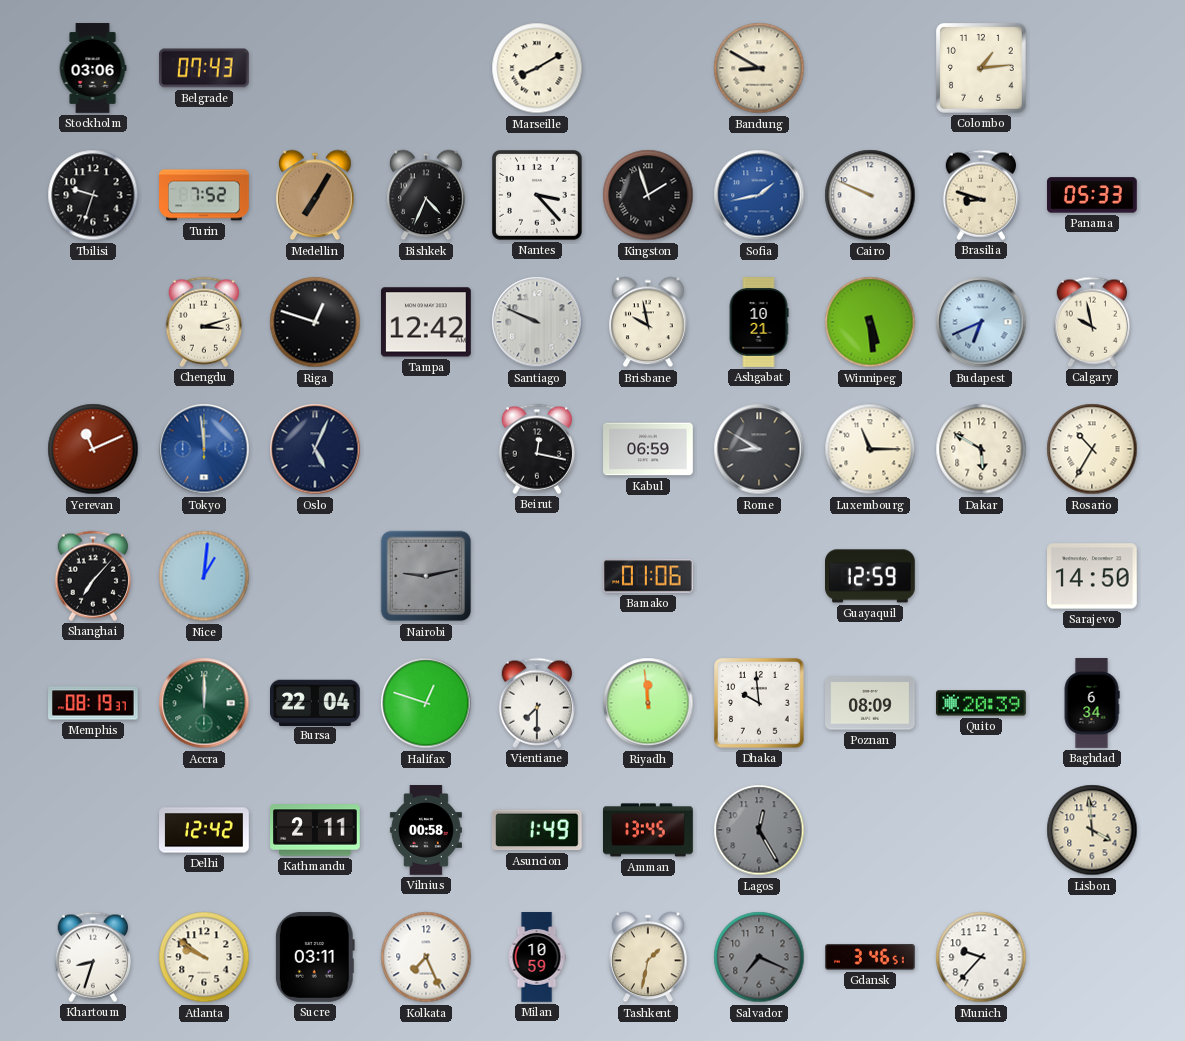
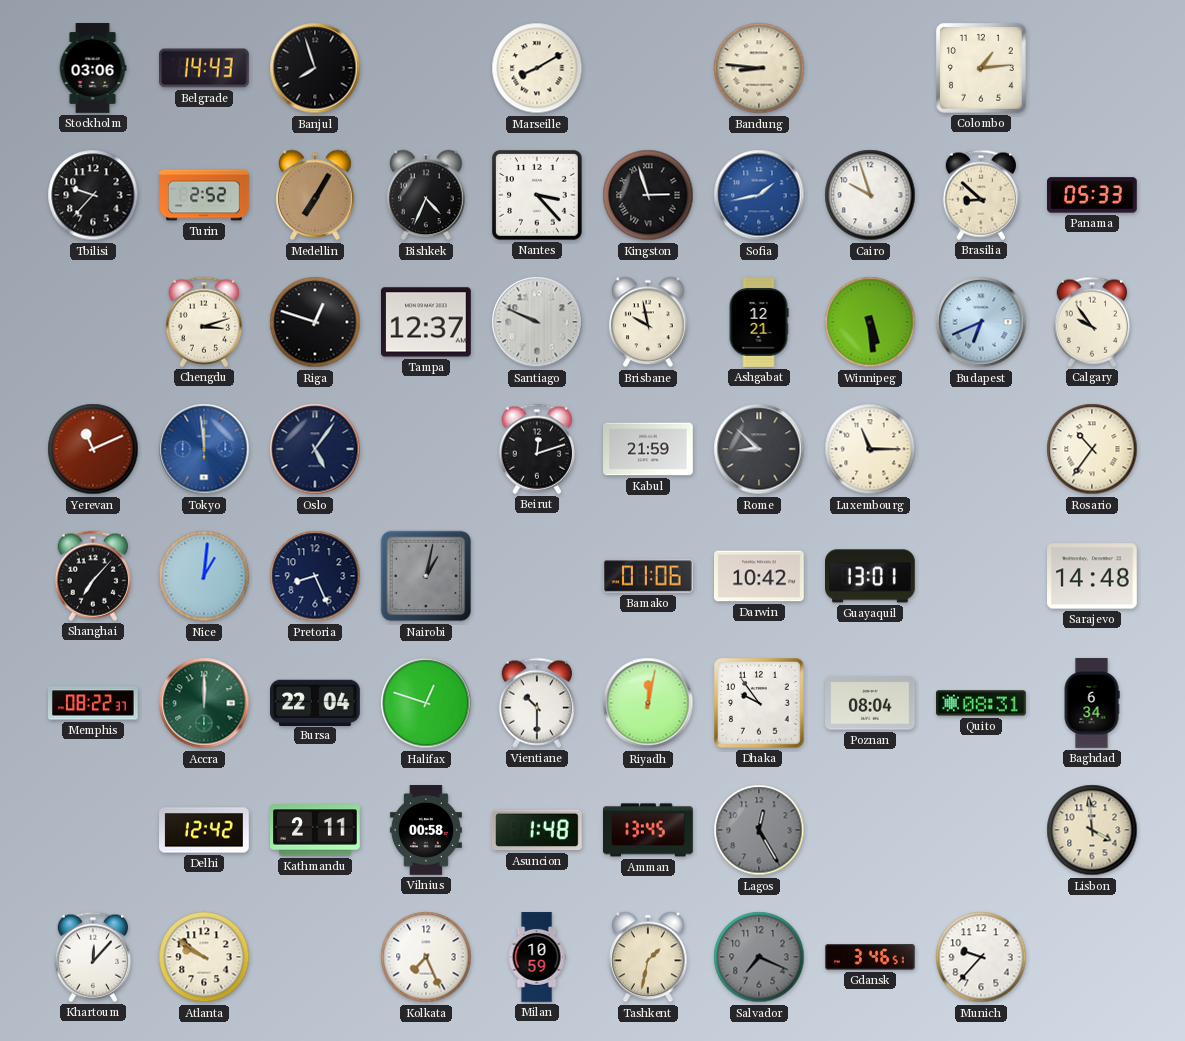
Belgrade: 07:43 -> 14:43
Banjul: none -> 7:57
Bandung: 8:50 -> 8:46
Tbilisi: 9:33 -> 9:37
Turin: 7:52 -> 2:52
Kingston: 1:57 -> 2:57
Cairo: 9:49 -> 9:57
Brasilia: 8:48 -> 8:52
Tampa: 12:42 -> 12:37
Ashgabat: 10:21 -> 12:21
Calgary: 9:58 -> 9:54
Oslo: 5:04 -> 5:06
Beirut: 12:17 -> 12:12
Kabul: 06:59 -> 21:59
Rome: 8:50 -> 8:52
Dakar: 5:50 -> none
Rosario: 10:35 -> 10:36
Pretoria: none -> 8:26
Nairobi: 9:13 -> 1:02
Darwin: none -> 10:42
Guayaquil: 12:59 -> 13:01
Sarajevo: 14:50 -> 14:48
Memphis: 08:19 -> 08:22
Vientiane: 7:30 -> 10:30
Riyadh: 11:59 -> 12:02
Dhaka: 9:59 -> 9:54
Poznan: 08:09 -> 08:04
Quito: 20:39 -> 08:31
Asuncion: 1:49 -> 1:48
Khartoum: 8:33 -> 12:07
Sucre: 03:11 -> none
